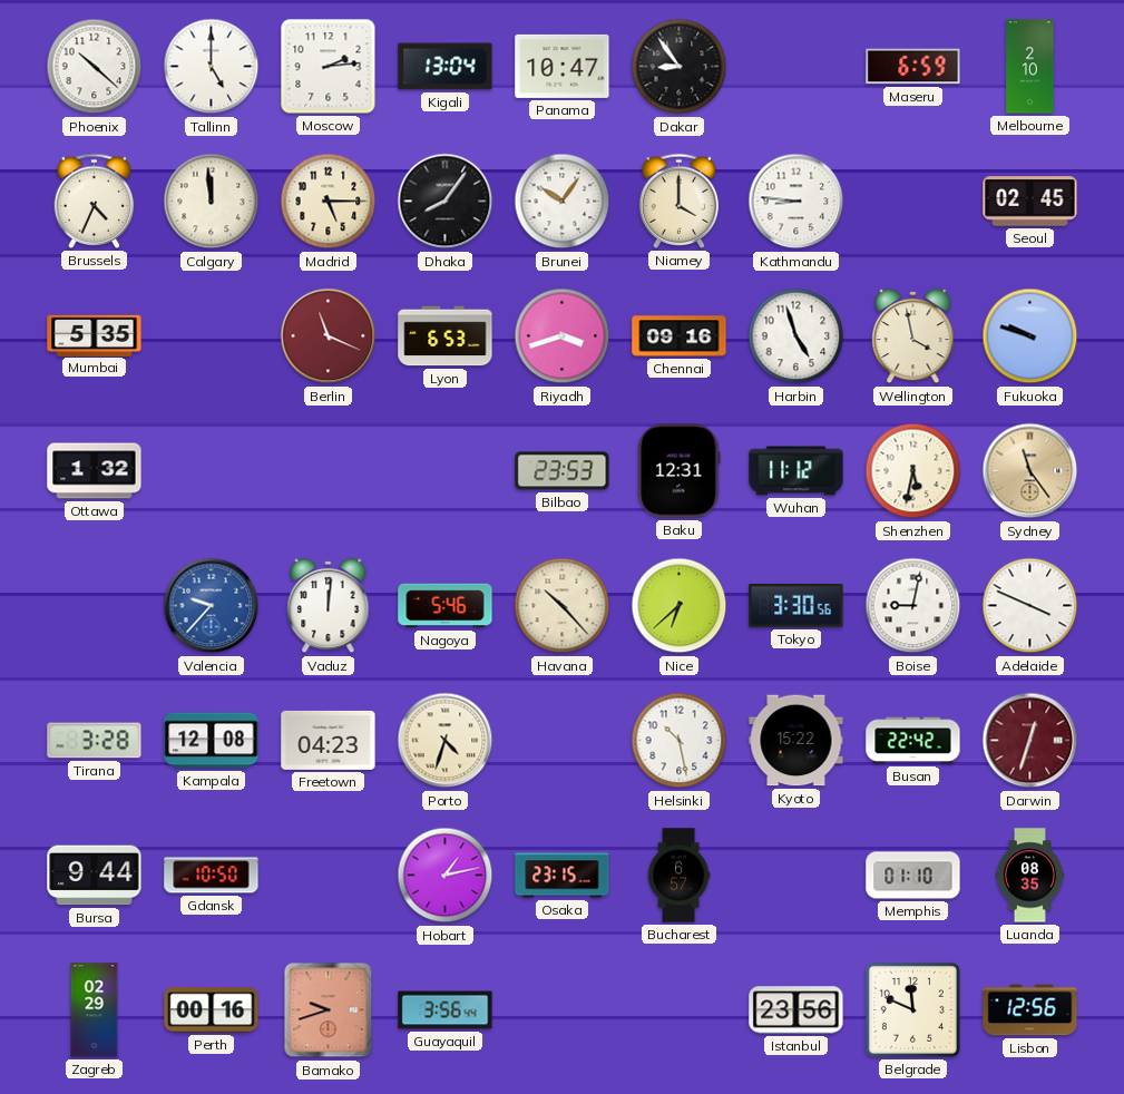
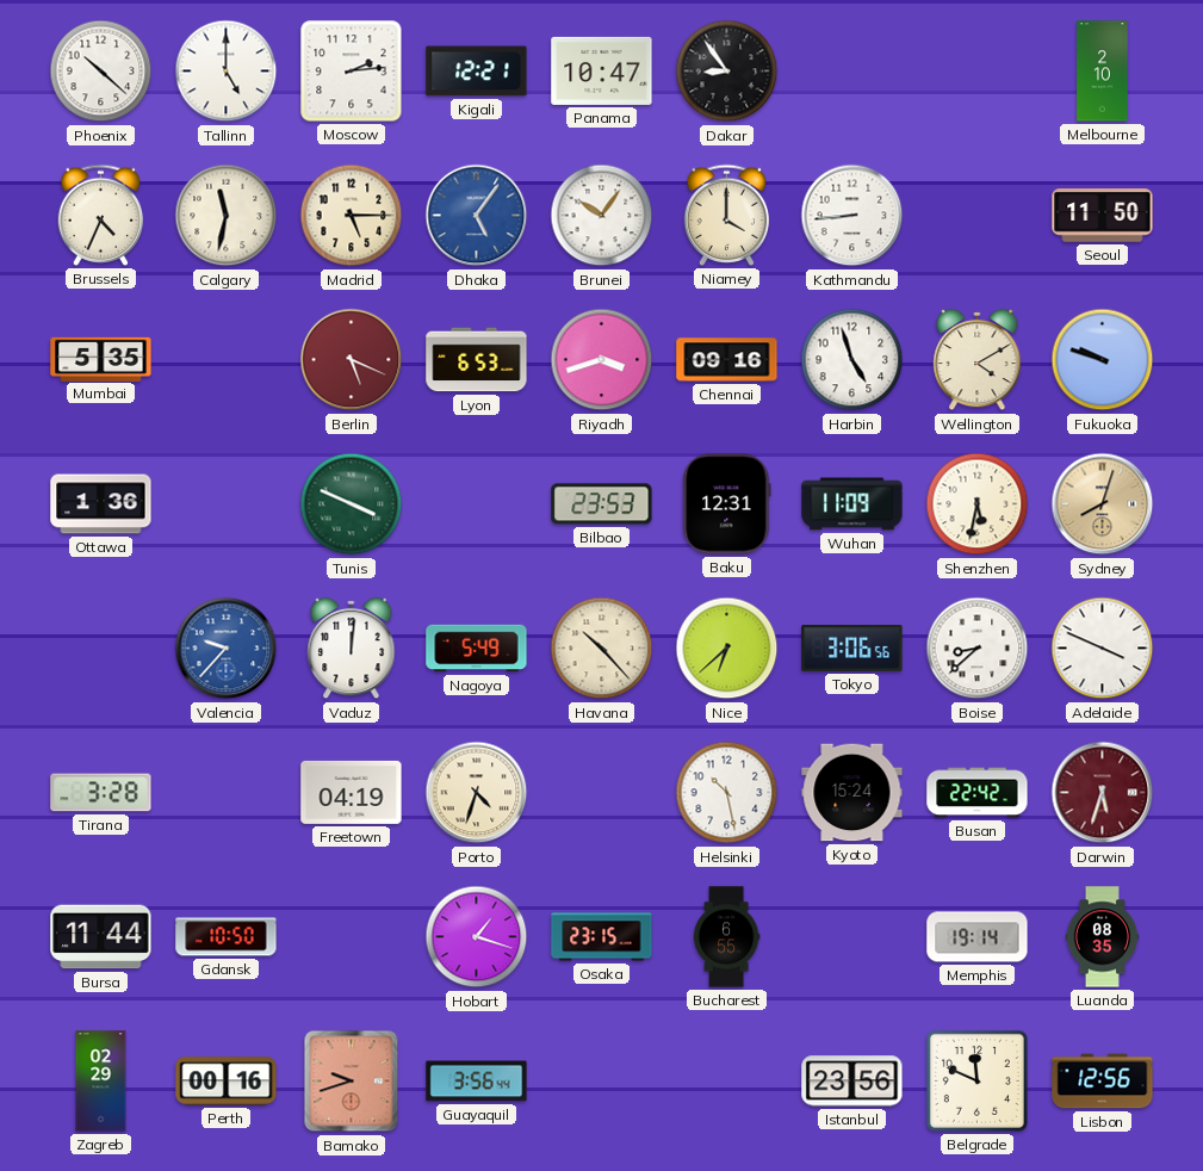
Kigali: 13:04 -> 12:21
Maseru: 6:59 -> none
Calgary: 11:59 -> 11:32
Dhaka: 8:06 -> 5:06
Dhaka dial: black -> blue
Kathmandu: 8:46 -> 8:44
Seoul: 02:45 -> 11:50
Berlin: 11:19 -> 5:19
Wellington: 3:58 -> 4:10
Ottawa: 1:32 -> 1:36
Tunis: none -> 3:49
Wuhan: 11:12 -> 11:09
Sydney: 11:24 -> 8:03
Nagoya: 5:46 -> 5:49
Tokyo: 3:30 -> 3:06
Boise: 9:02 -> 8:38
Kampala: 12:08 -> none
Freetown: 04:23 -> 04:19
Kyoto: 15:22 -> 15:24
Darwin: 12:33 -> 5:33
Bursa: 9:44 -> 11:44
Hobart: 1:13 -> 1:18
Bucharest: 6:57 -> 6:55
Memphis: 01:10 -> 19:14
